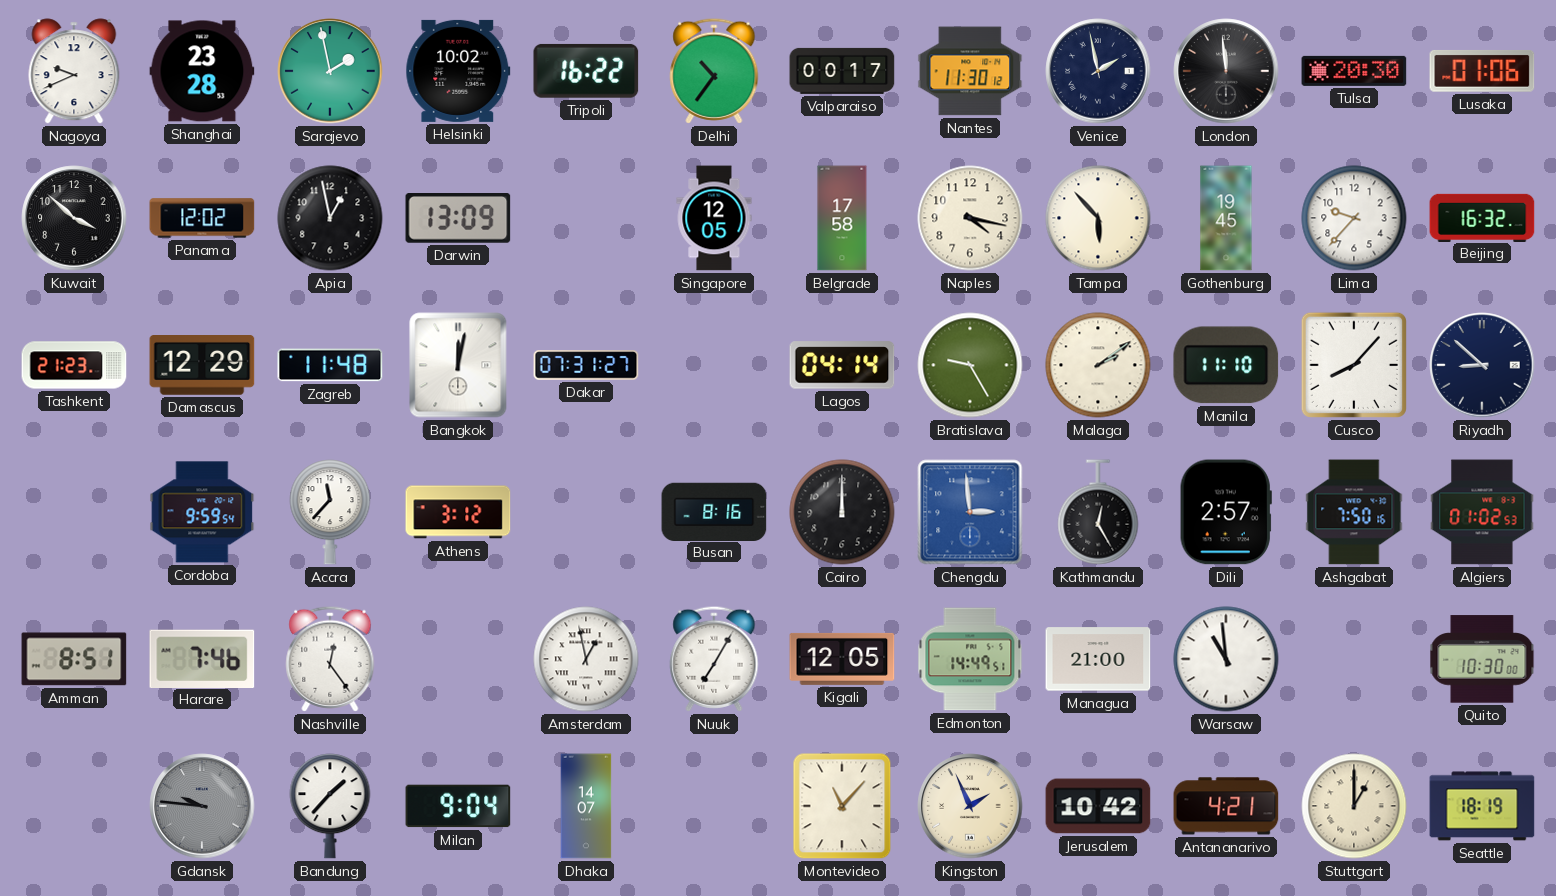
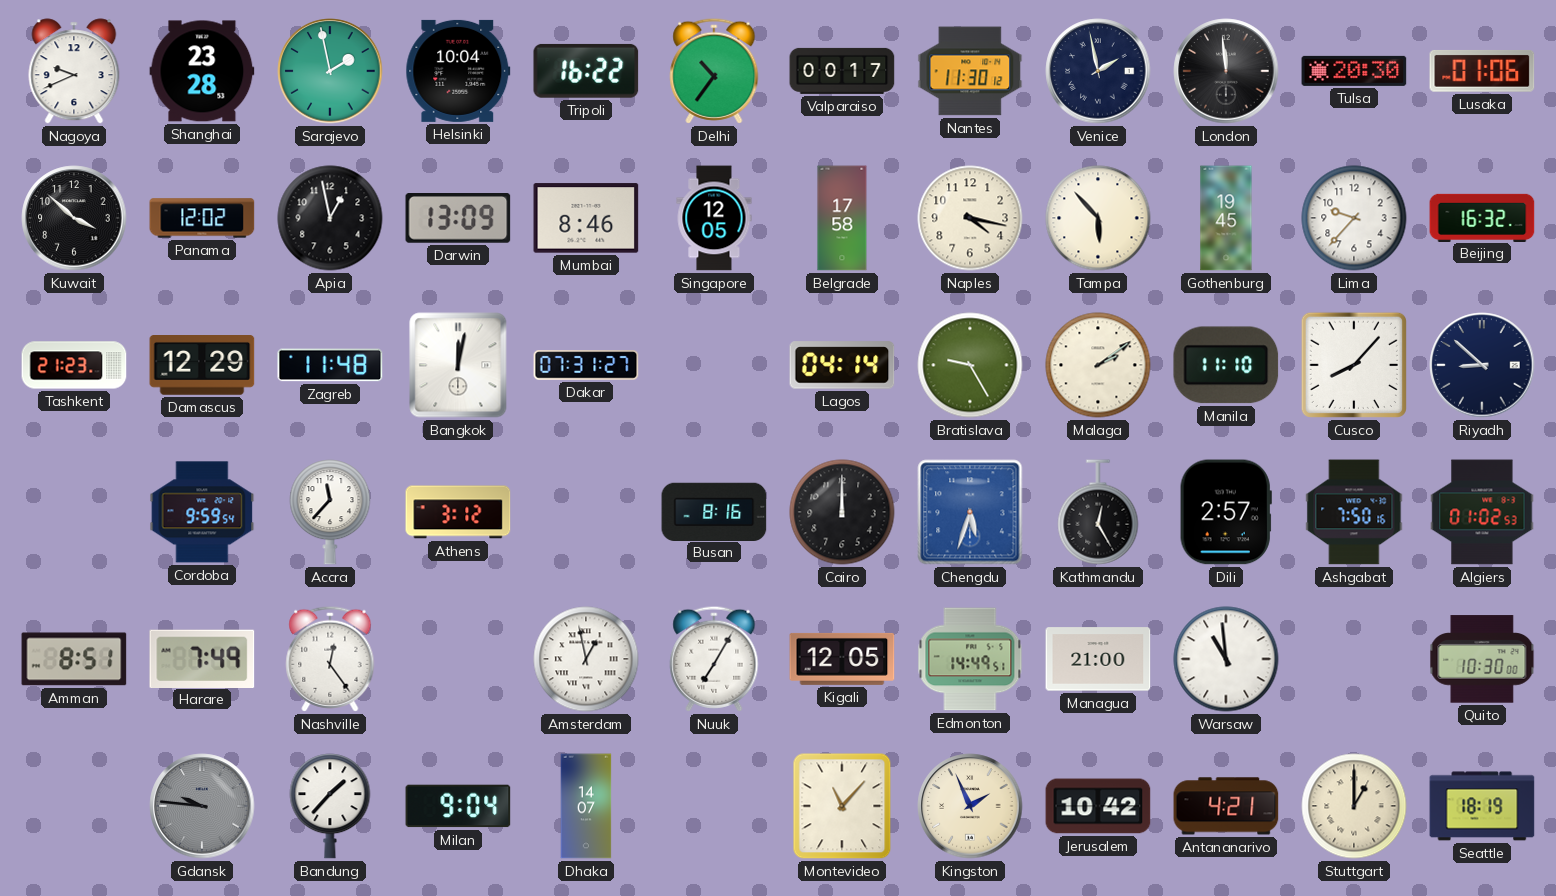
Helsinki: 10:02 -> 10:04
Mumbai: none -> 8:46
Chengdu: 2:59 -> 5:33
Harare: 7:46 -> 7:49
